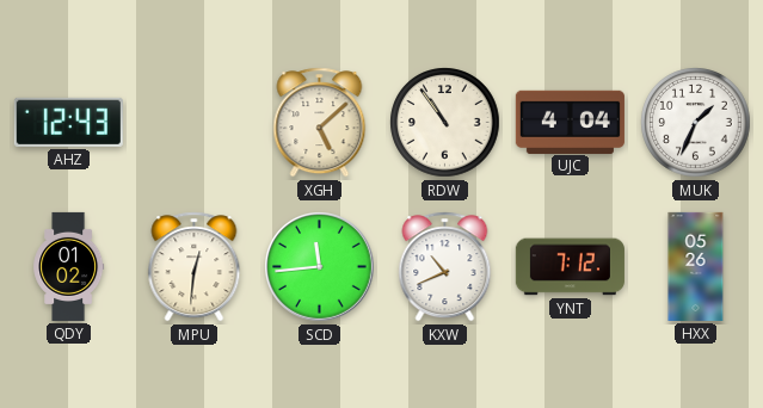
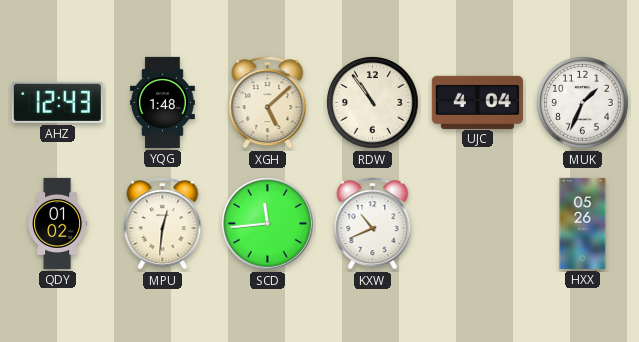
YQG: none -> 1:48
YNT: 7:12 -> none
